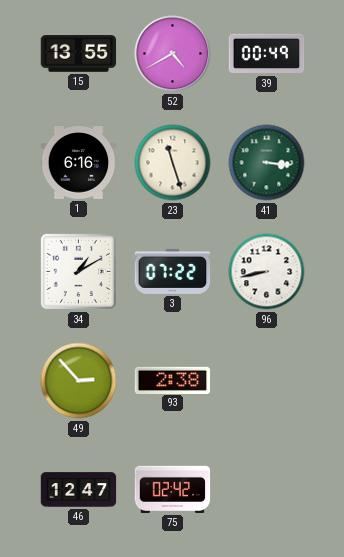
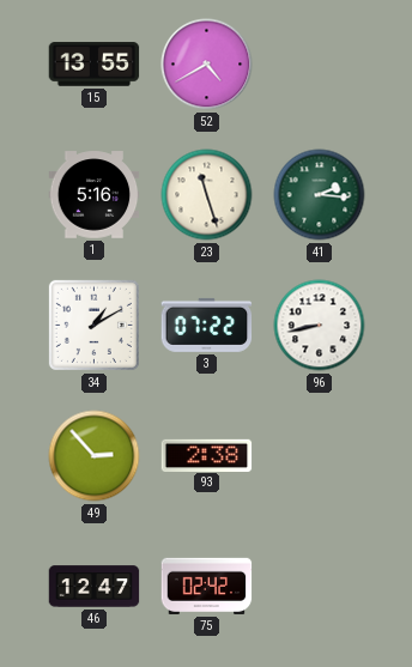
39: 00:49 -> none
1: 6:16 -> 5:16
41: 3:16 -> 2:16
